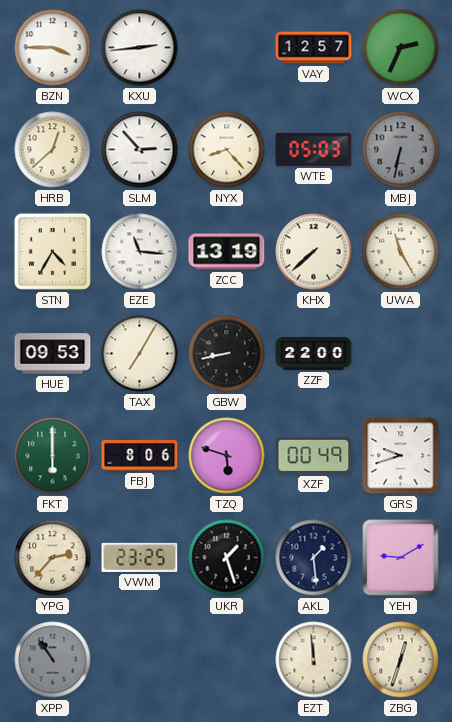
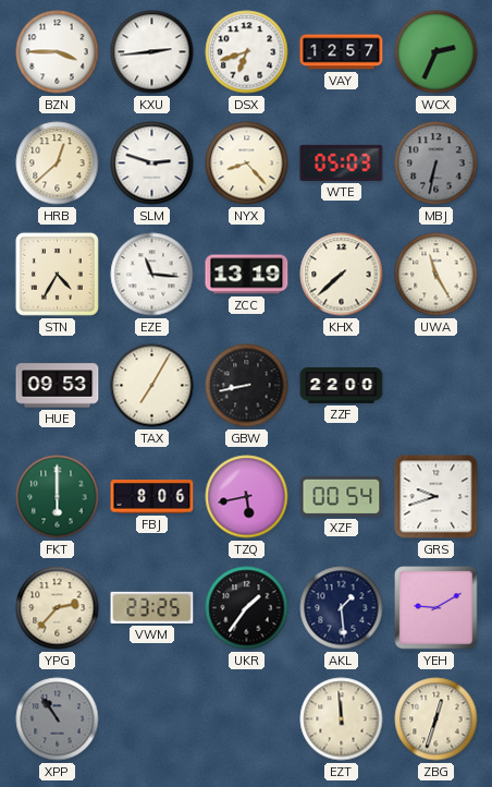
DSX: none -> 6:42
SLM: 2:53 -> 2:48
TZQ: 5:48 -> 5:43
XZF: 00:49 -> 00:54
UKR: 1:27 -> 1:36
